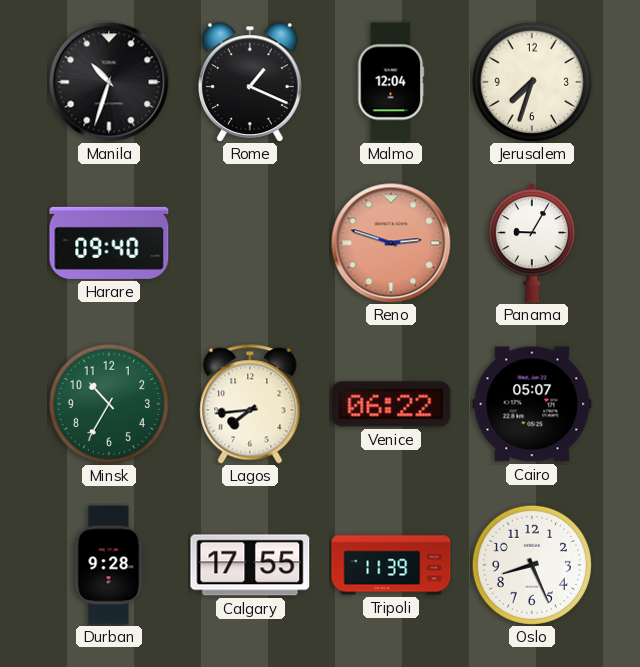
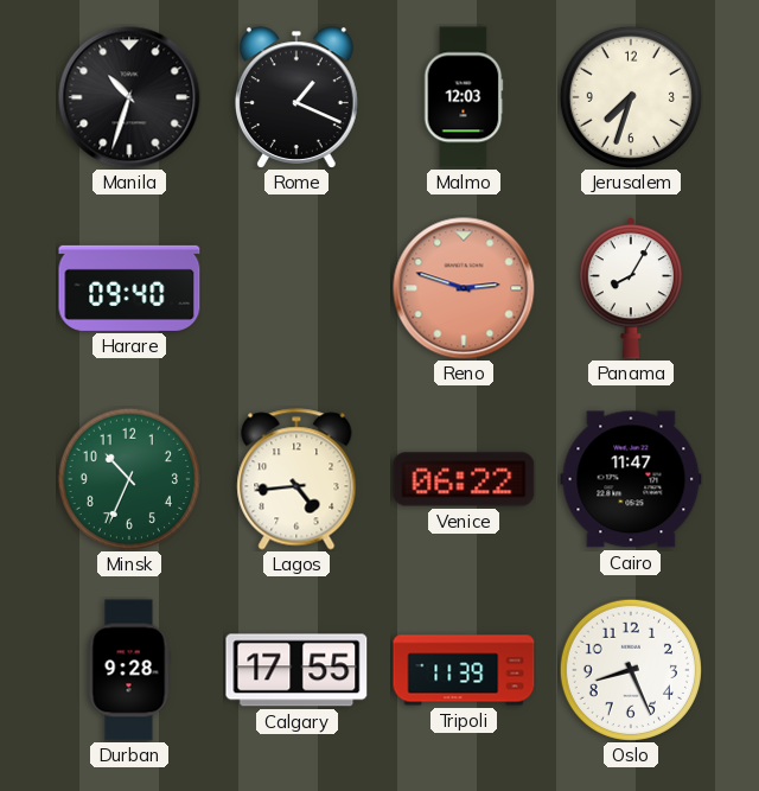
Malmo: 12:04 -> 12:03
Panama: 9:05 -> 8:05
Minsk: 10:35 -> 10:34
Lagos: 7:44 -> 4:44
Cairo: 05:07 -> 11:47
